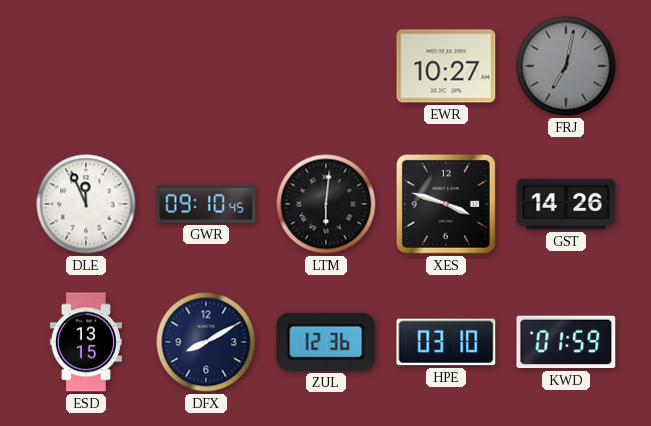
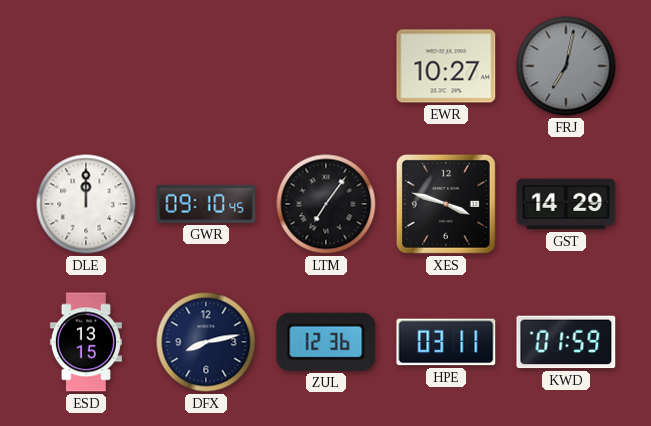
DLE: 11:56 -> 12:00
LTM: 6:01 -> 7:06
GST: 14:26 -> 14:29
DFX: 8:10 -> 8:13
HPE: 03:10 -> 03:11
